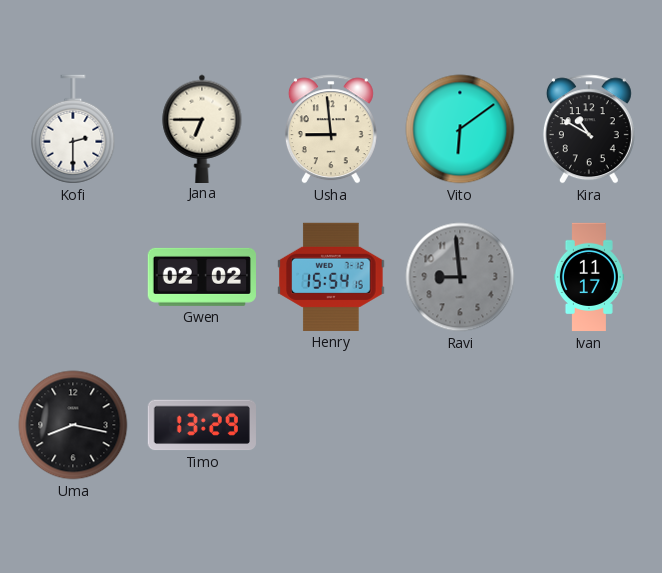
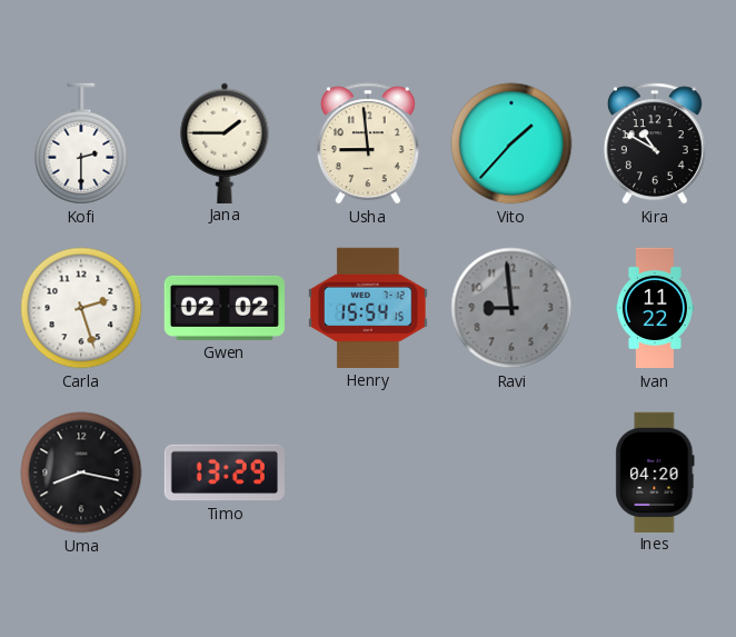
Jana: 6:45 -> 1:45
Vito: 6:09 -> 1:37
Carla: none -> 2:27
Ivan: 11:17 -> 11:22
Ines: none -> 04:20
